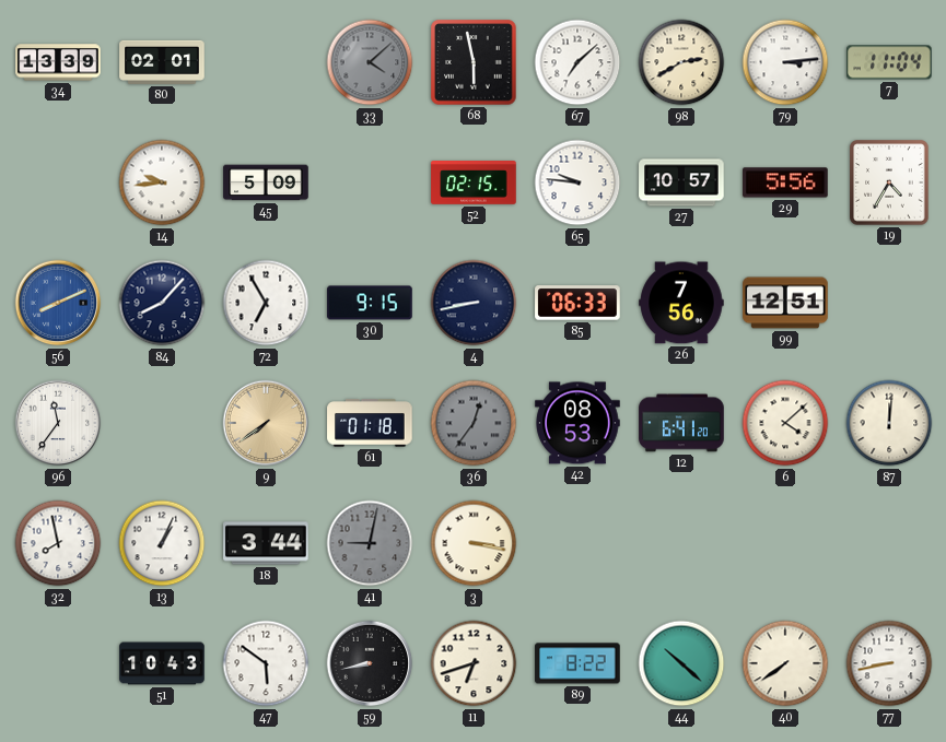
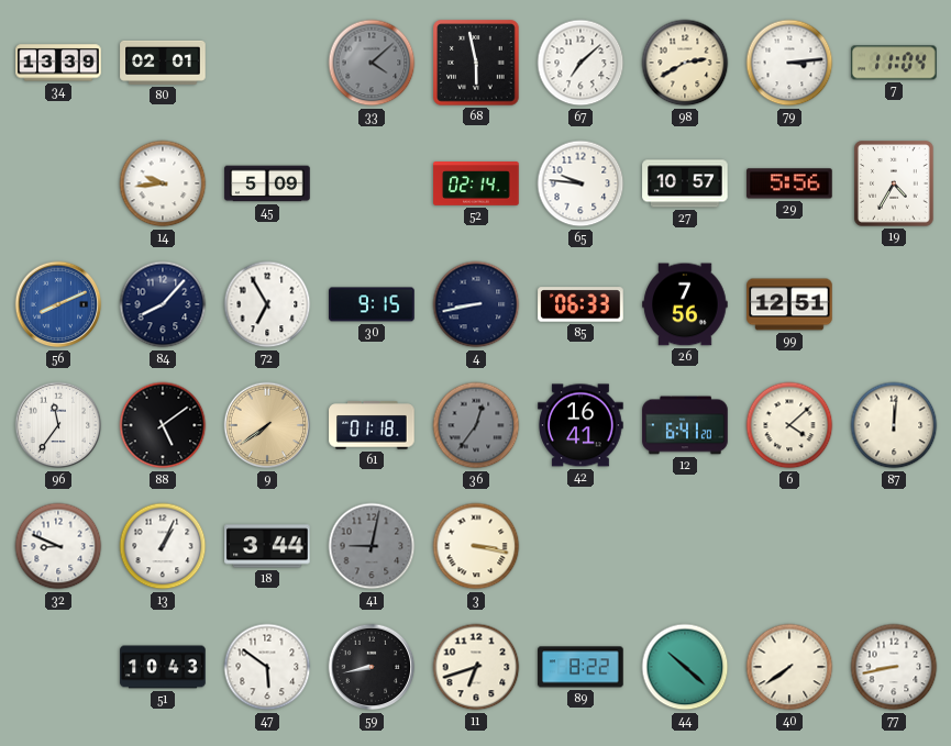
52: 02:15 -> 02:14
88: none -> 5:09
42: 08:53 -> 16:41
32: 7:58 -> 8:49
